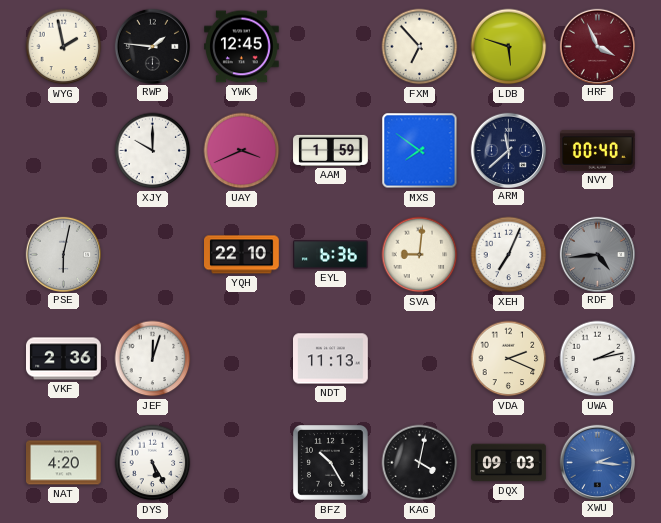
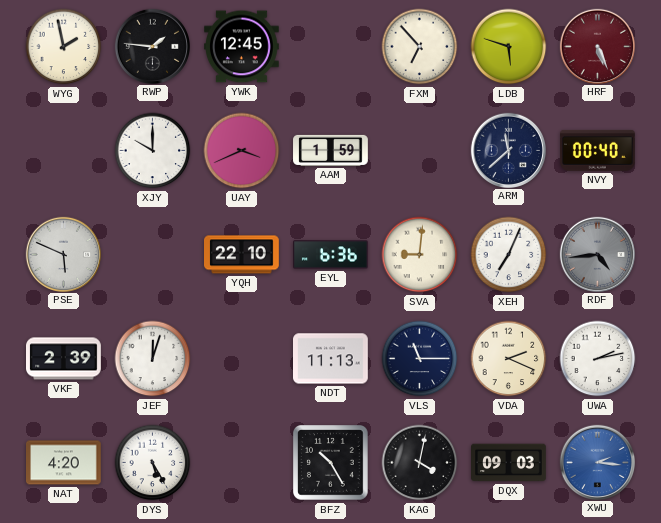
HRF: 3:56 -> 5:26
MXS: 7:51 -> none
PSE: 6:02 -> 5:49
VKF: 2:36 -> 2:39
VLS: none -> 11:15
